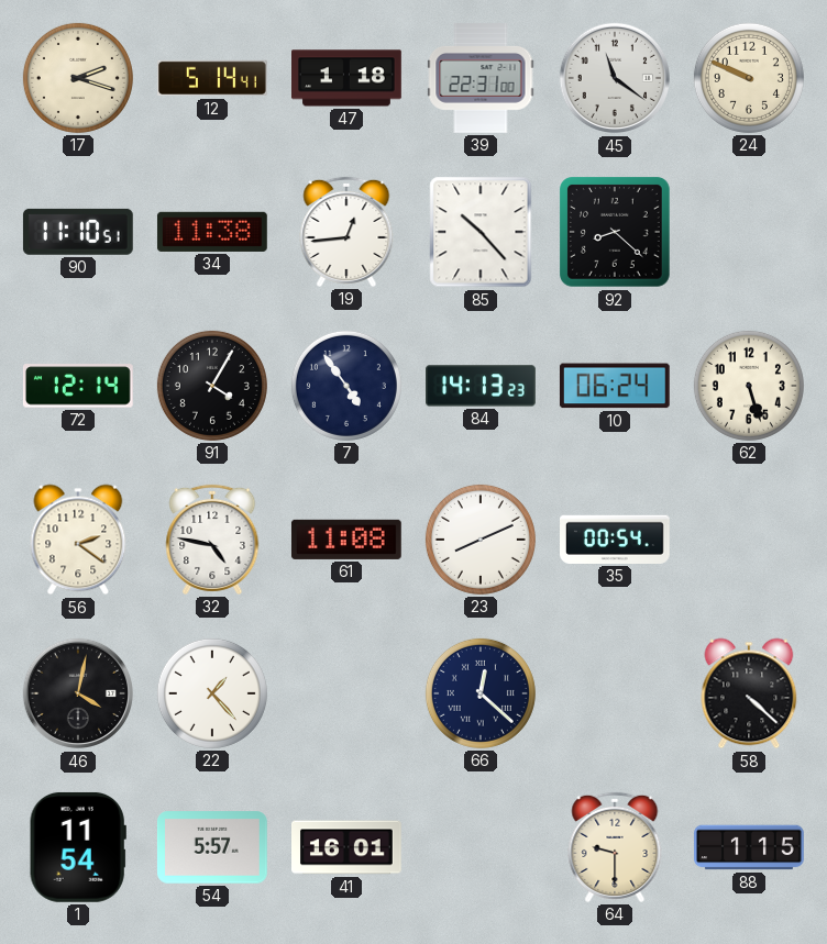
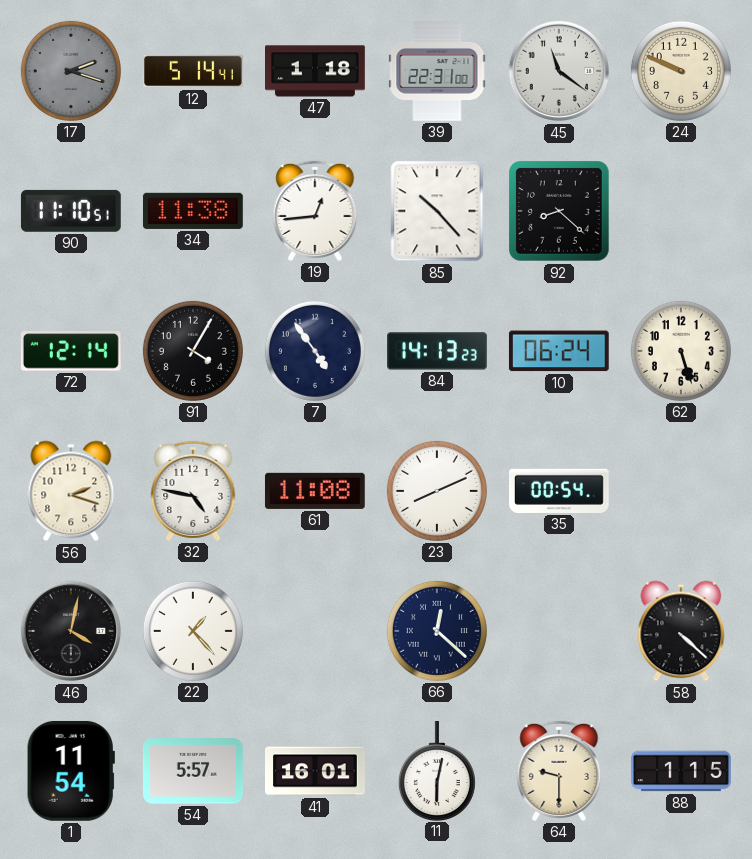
17 dial: cream -> grey
56: 2:21 -> 2:18
11: none -> 6:02
